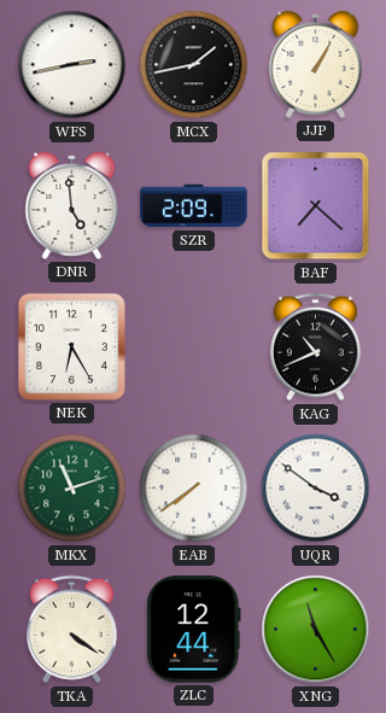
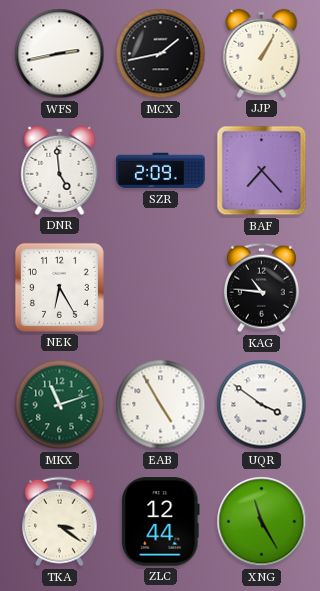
BAF: 7:22 -> 7:23
KAG: 10:41 -> 10:46
EAB: 7:39 -> 4:55
TKA: 4:21 -> 3:21
